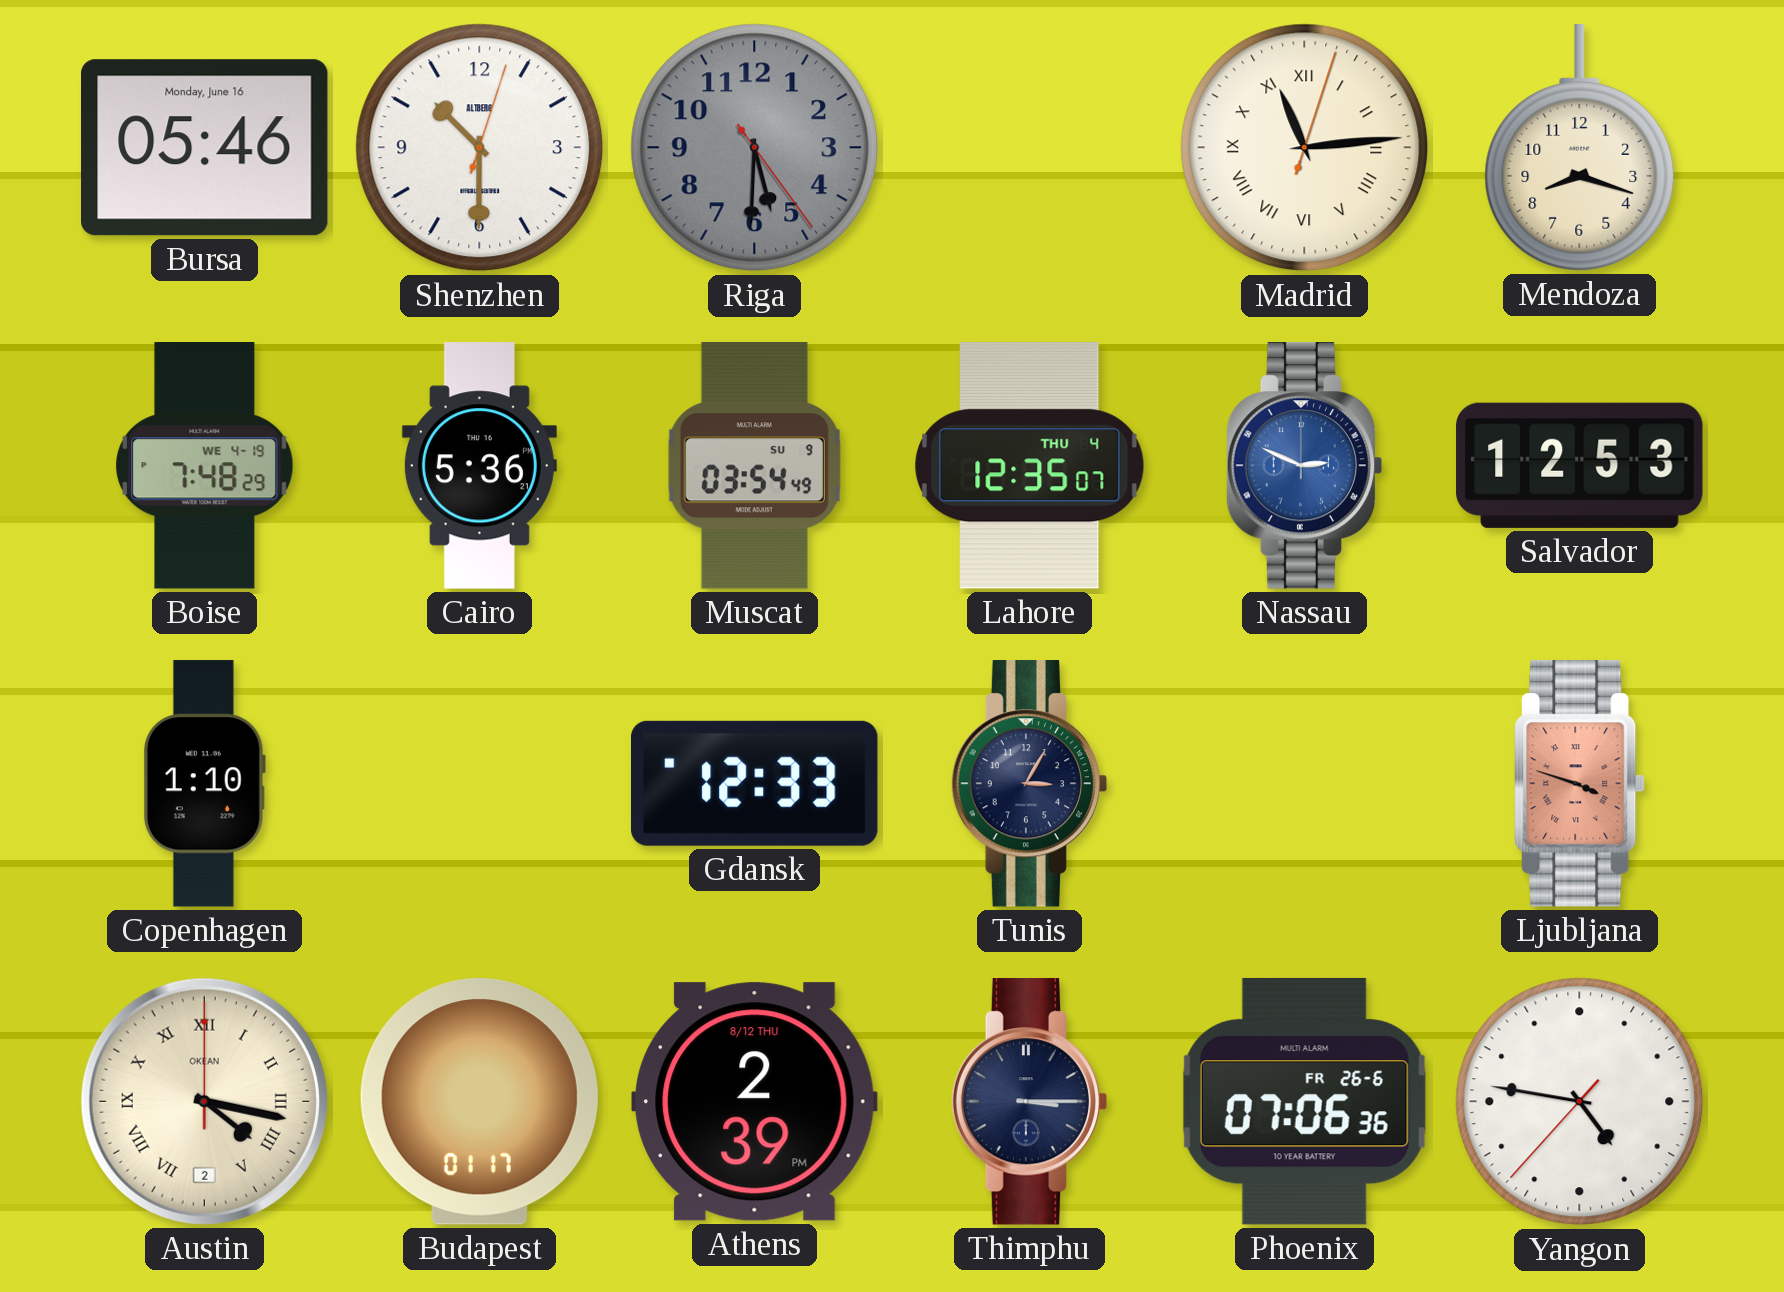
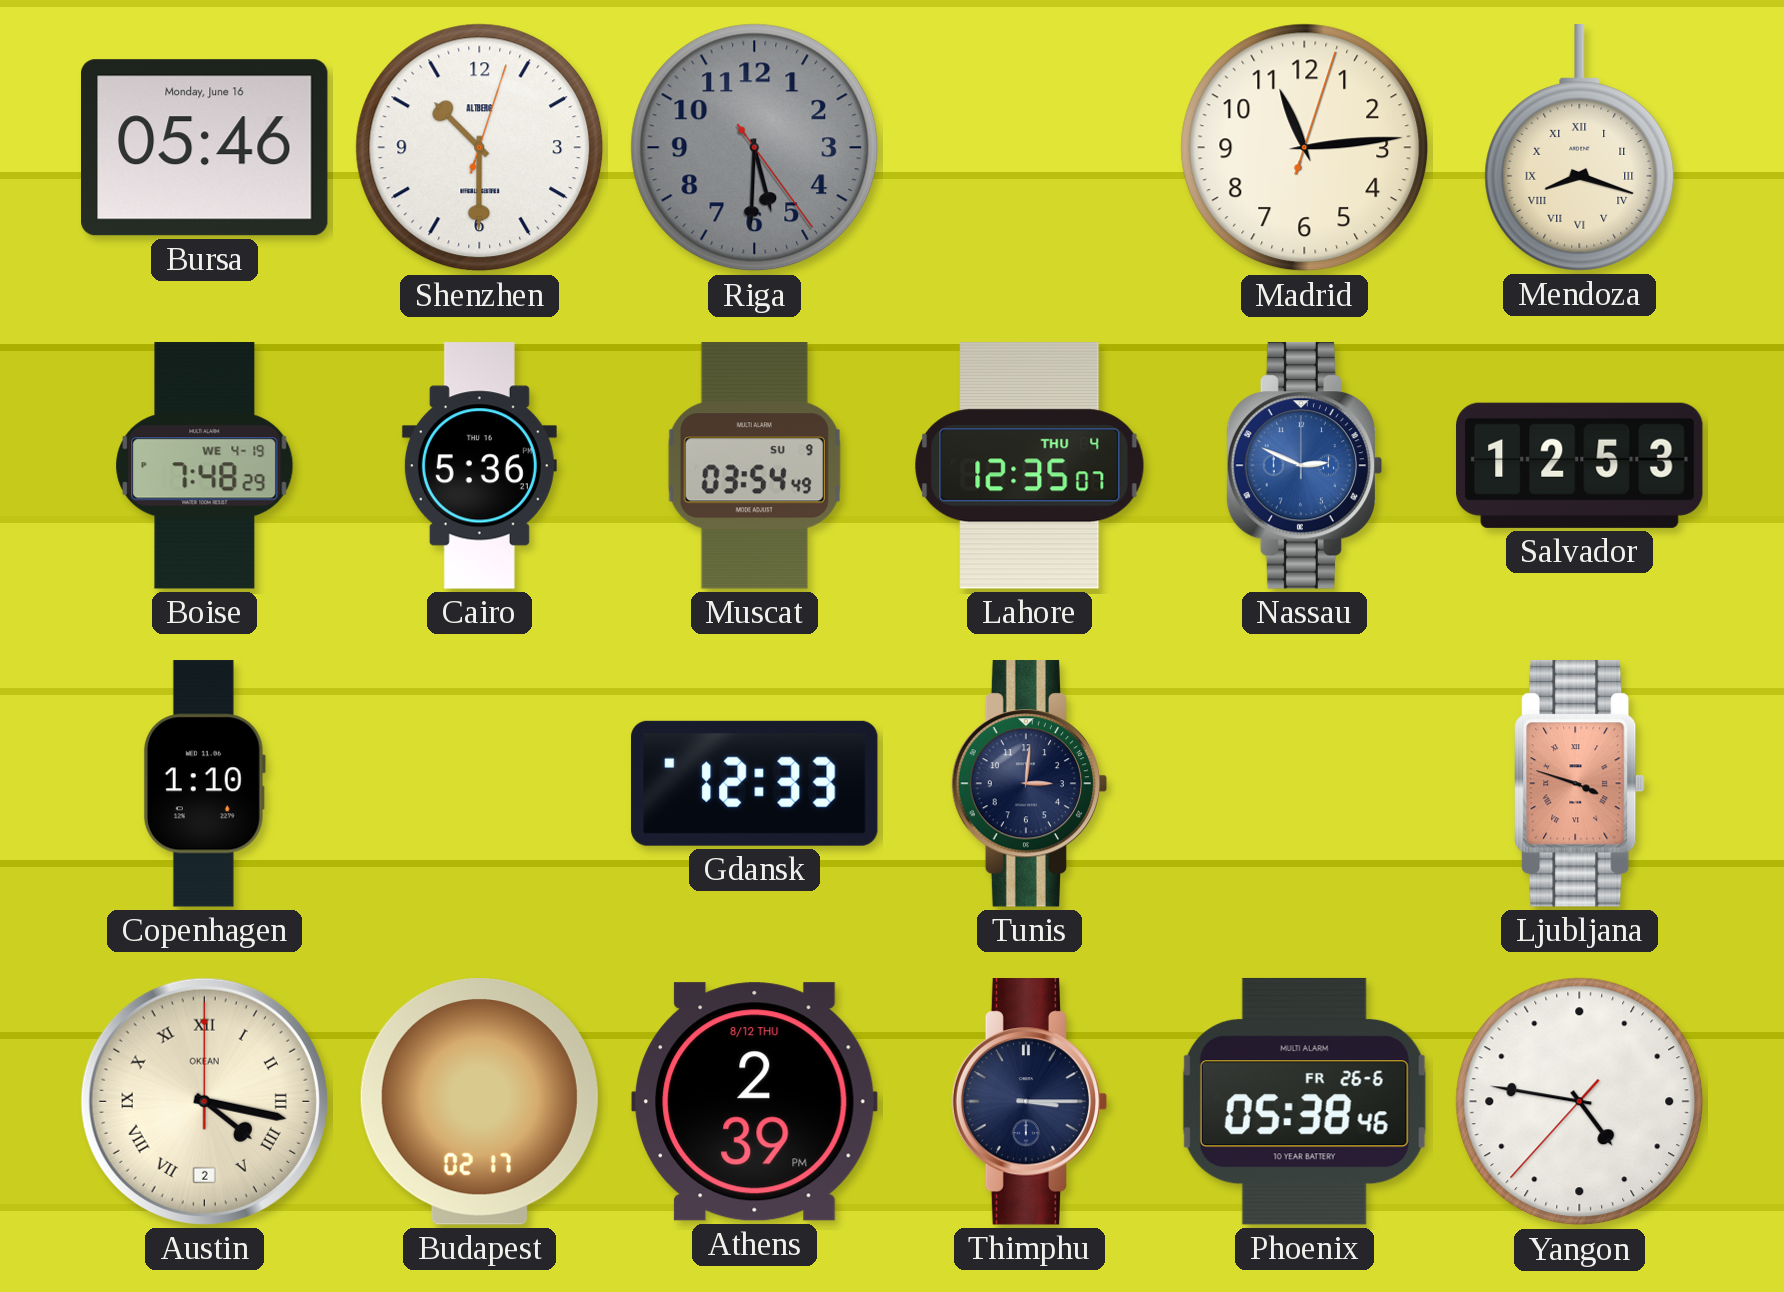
Madrid numerals: Roman -> Arabic
Mendoza numerals: Arabic -> Roman
Tunis: 3:05 -> 3:01
Budapest: 01:17 -> 02:17
Phoenix: 07:06 -> 05:38
